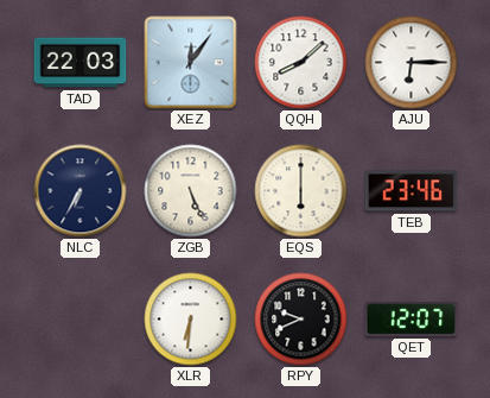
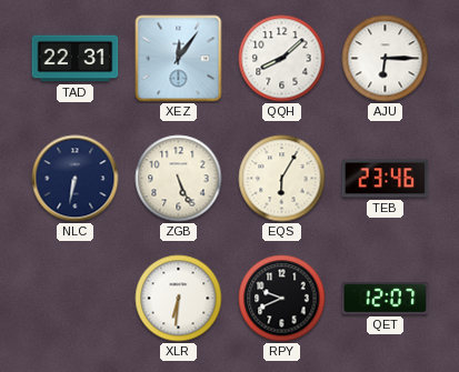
TAD: 22:03 -> 22:31
NLC: 6:35 -> 6:32
EQS: 6:00 -> 6:05
